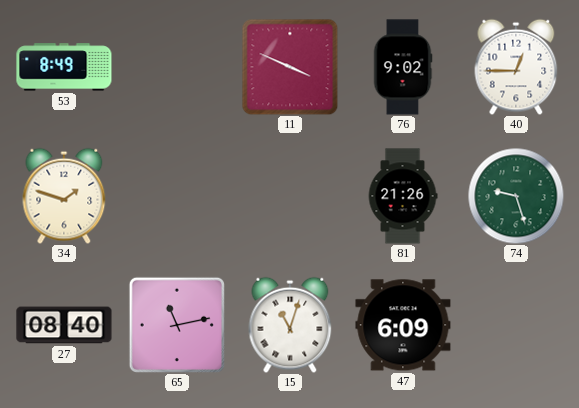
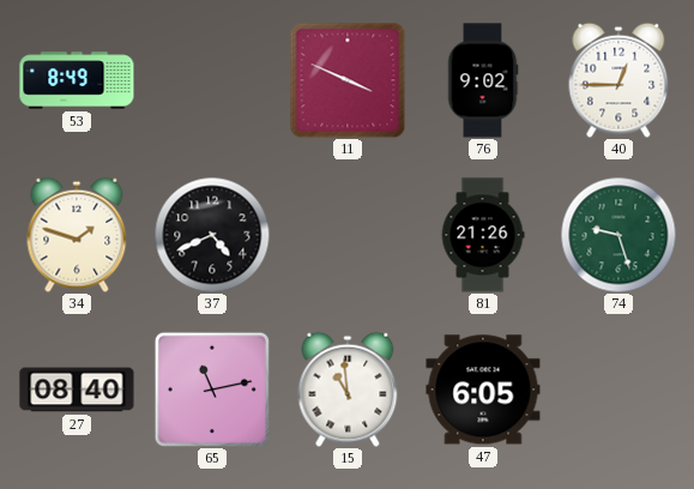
37: none -> 4:41
15: 11:03 -> 10:59
47: 6:09 -> 6:05
